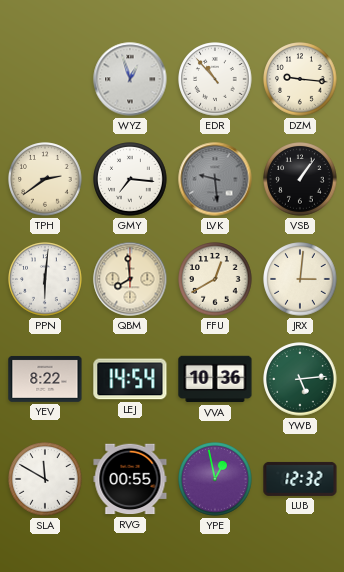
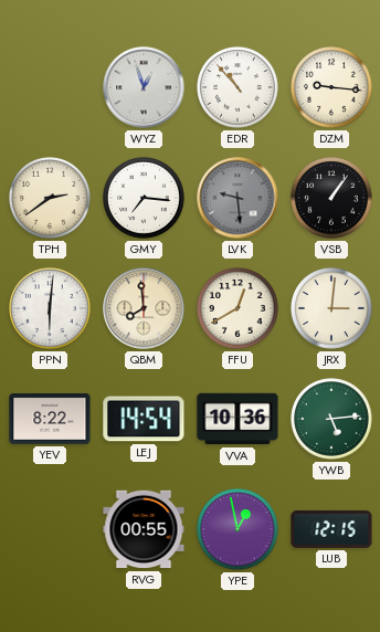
SLA: 11:50 -> none
LUB: 12:32 -> 12:15
